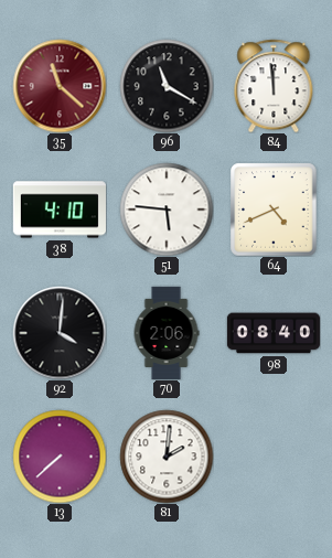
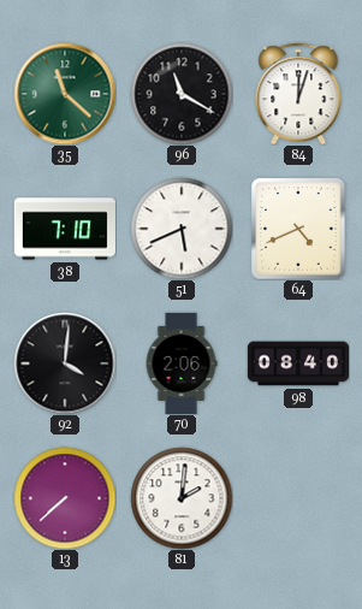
35 dial: burgundy -> green
84: 11:59 -> 12:03
38: 4:10 -> 7:10
51: 5:46 -> 5:41
